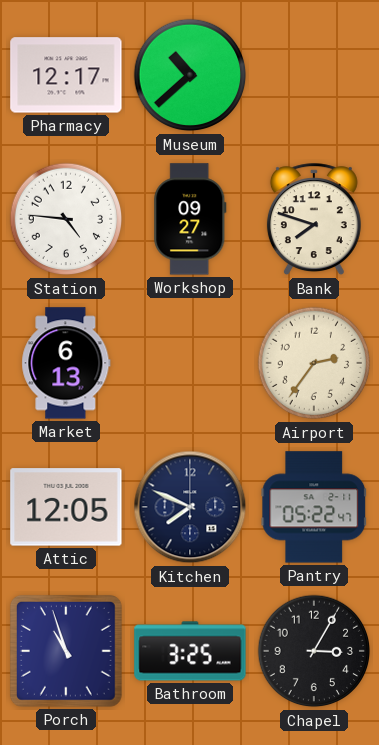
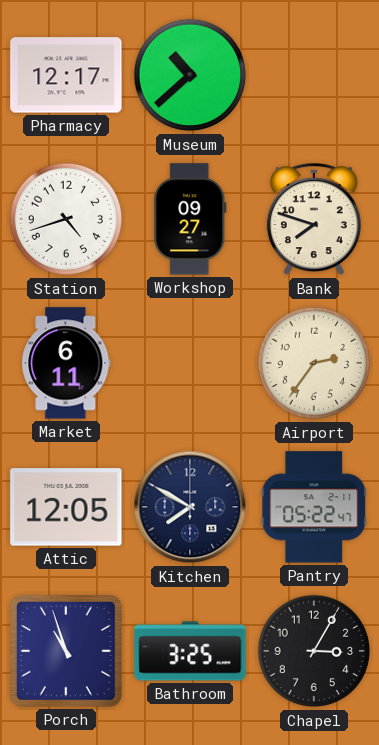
Station: 4:46 -> 4:42
Market: 6:13 -> 6:11
Kitchen: 7:49 -> 7:50
